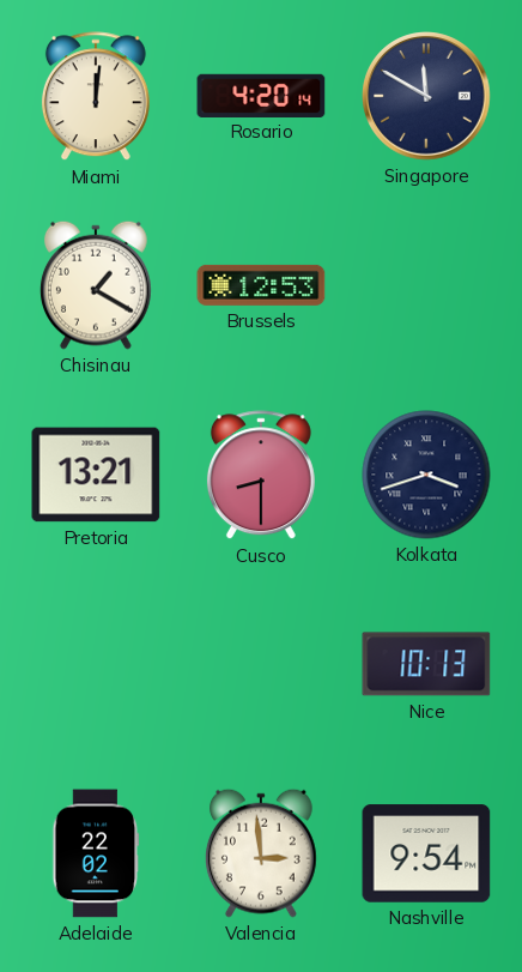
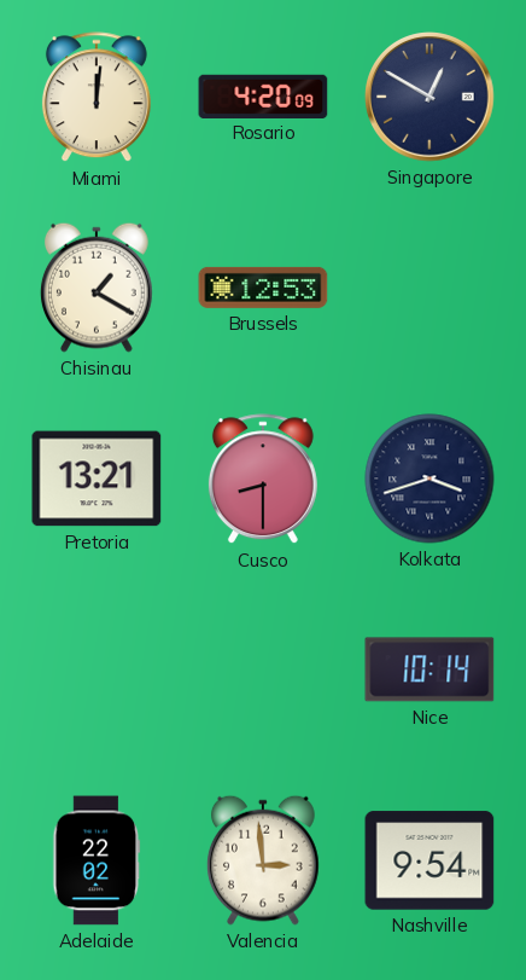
Rosario: 4:20:14 -> 4:20:09
Singapore: 11:50 -> 12:50
Nice: 10:13 -> 10:14
